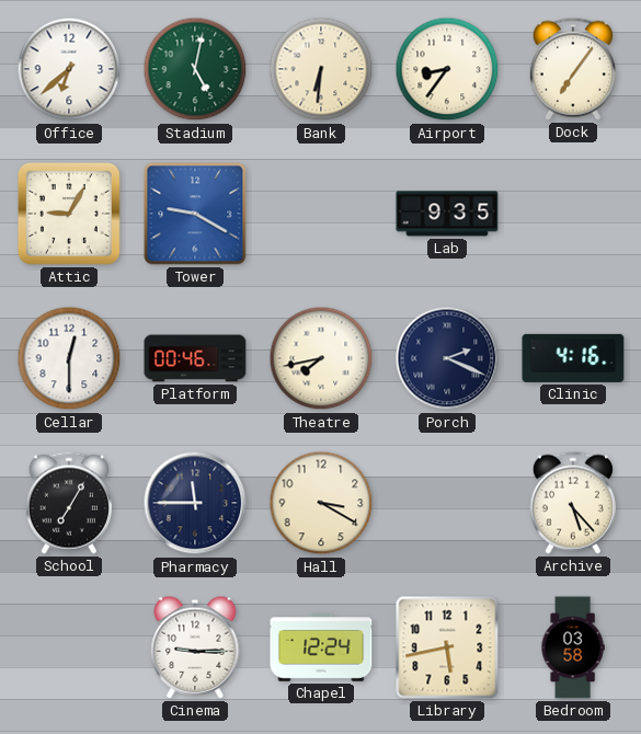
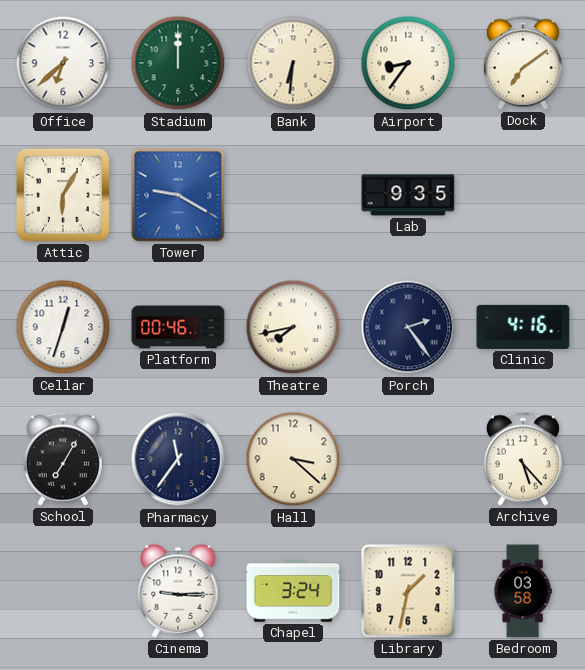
Stadium: 5:02 -> 12:00
Dock: 7:06 -> 7:09
Attic: 9:05 -> 6:05
Cellar: 12:30 -> 12:33
Porch: 2:19 -> 2:24
Pharmacy: 11:45 -> 11:36
Hall: 3:20 -> 3:22
Chapel: 12:24 -> 3:24
Library: 5:43 -> 1:32
